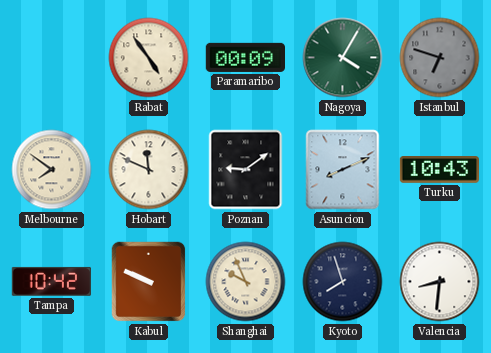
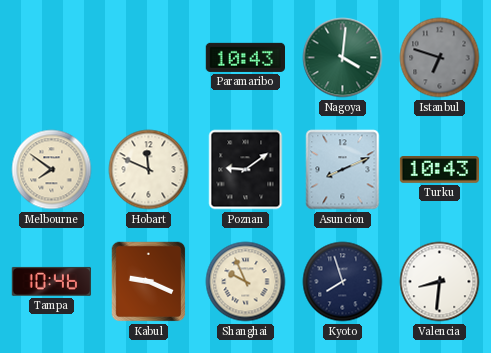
Rabat: 4:54 -> none
Paramaribo: 00:09 -> 10:43
Nagoya: 4:05 -> 4:01
Tampa: 10:42 -> 10:46
Kabul: 9:49 -> 9:19
